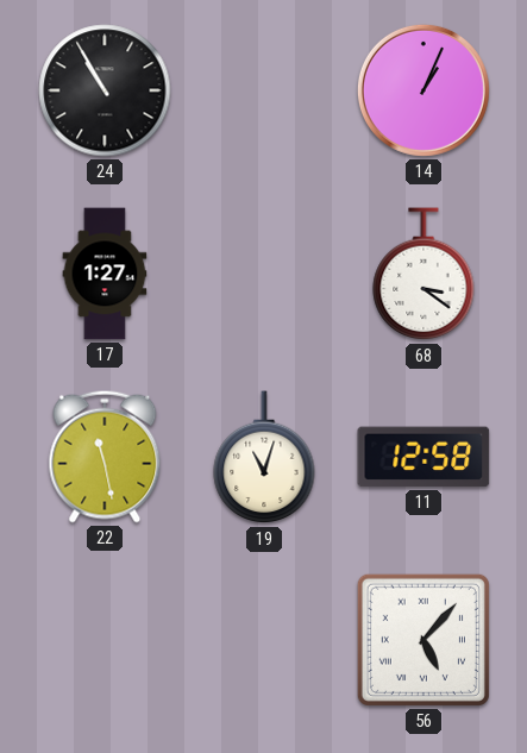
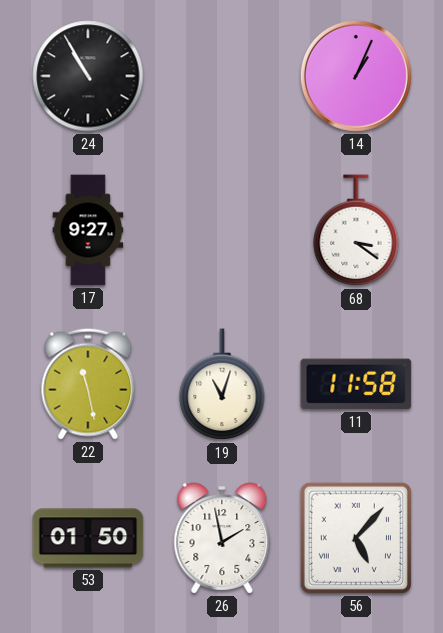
17: 1:27 -> 9:27
11: 12:58 -> 11:58
53: none -> 01:50
26: none -> 1:58
